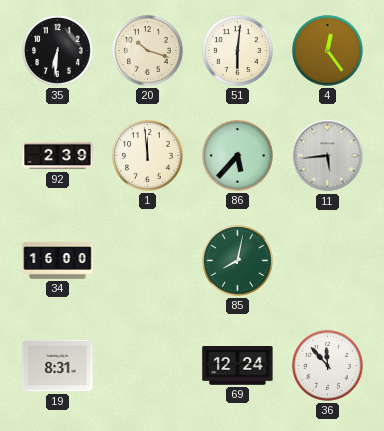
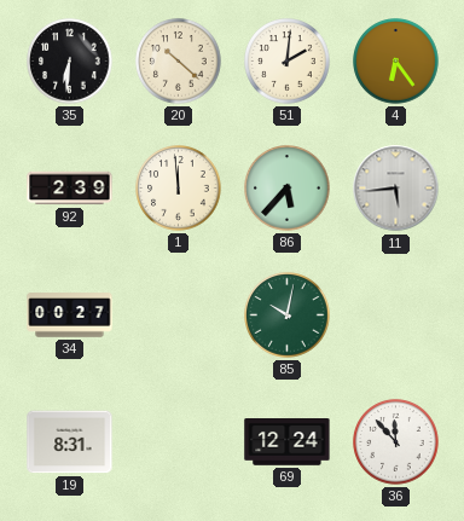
20: 10:18 -> 10:22
51: 6:01 -> 2:01
4: 12:24 -> 6:24
34: 16:00 -> 00:27
85: 8:02 -> 10:02
